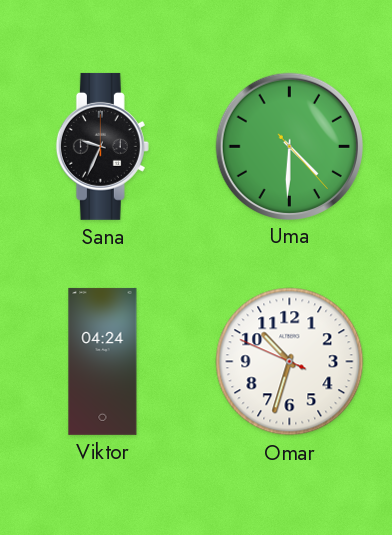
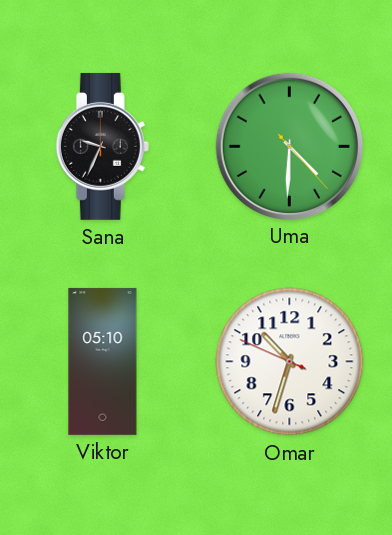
Viktor: 04:24 -> 05:10
